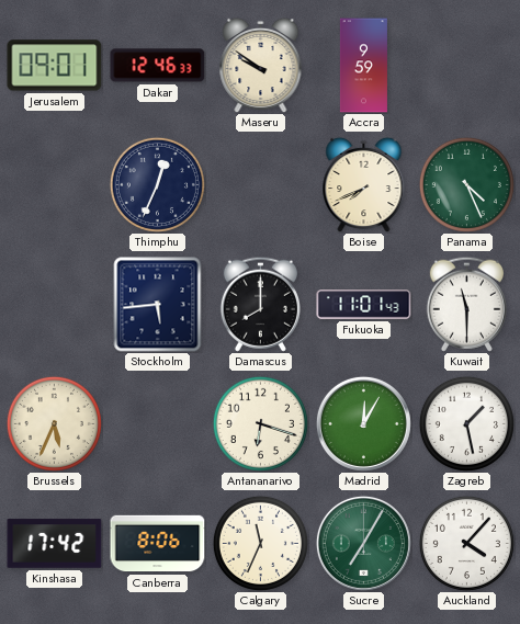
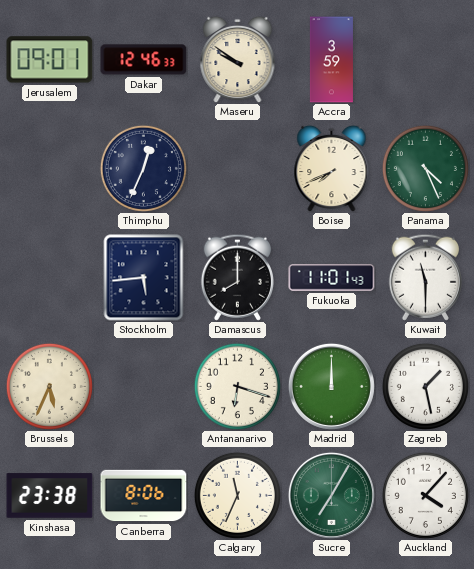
Accra: 9:59 -> 3:59
Madrid: 12:05 -> 12:00
Kinshasa: 17:42 -> 23:38
